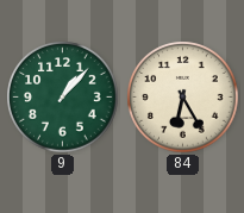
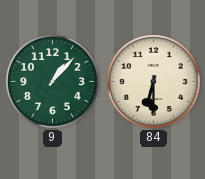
84: 6:25 -> 6:30
